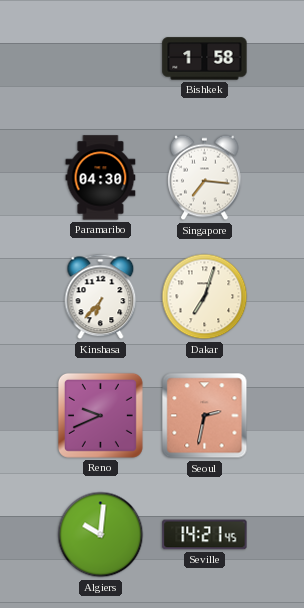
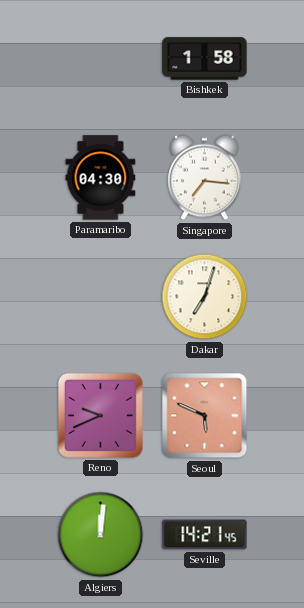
Kinshasa: 6:37 -> none
Seoul: 2:32 -> 5:49
Algiers: 10:01 -> 12:01
